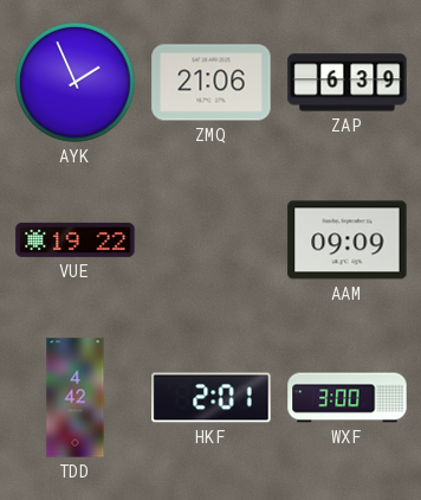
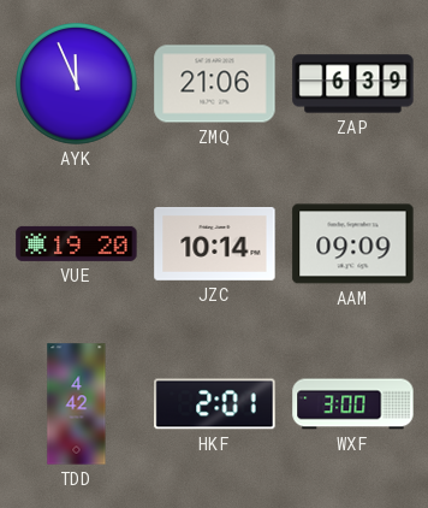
AYK: 1:56 -> 11:56
VUE: 19:22 -> 19:20
JZC: none -> 10:14
